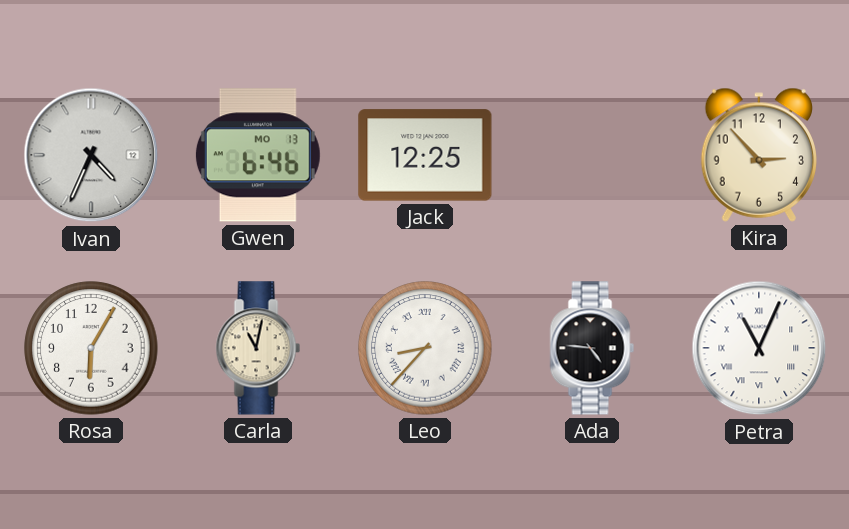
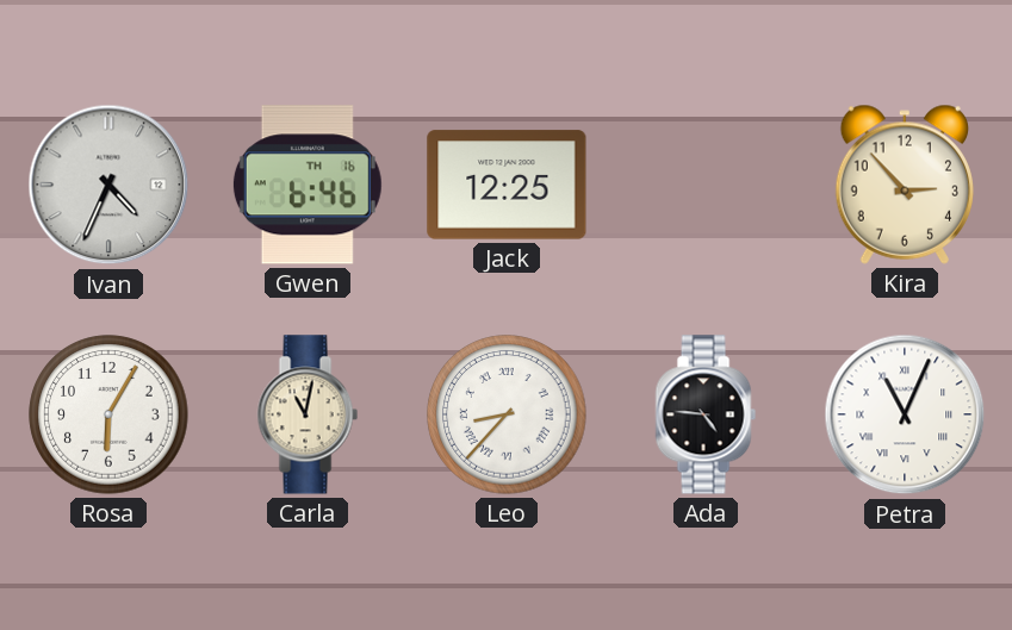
Gwen date: MO 13 -> TH 16
